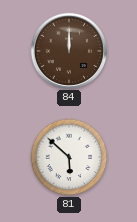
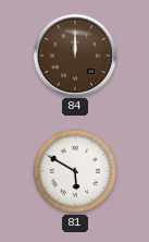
81: 5:52 -> 5:50
